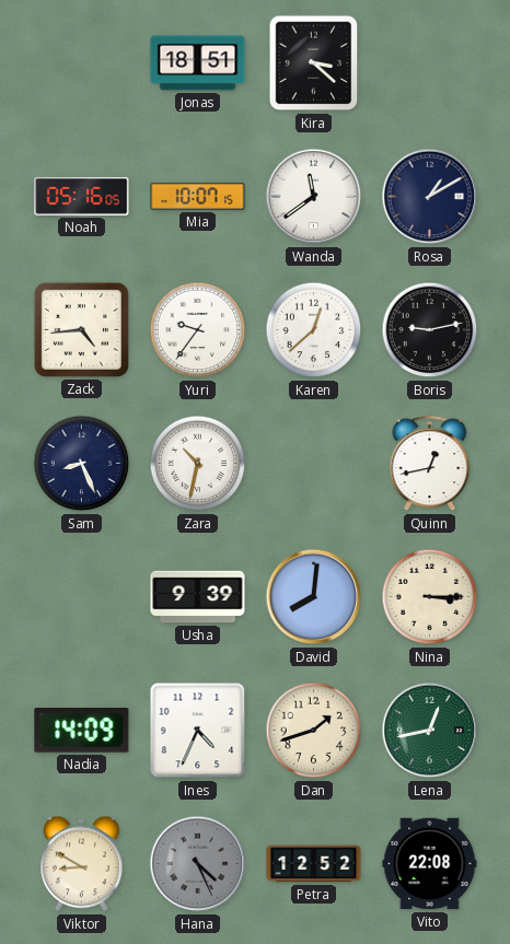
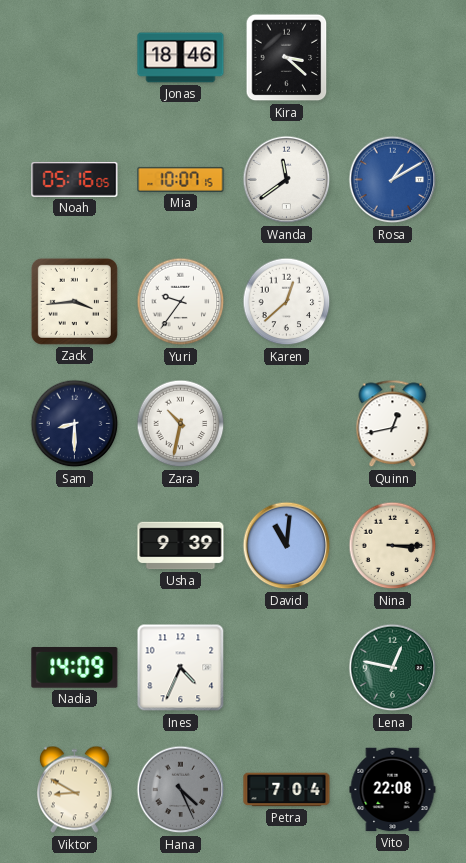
Jonas: 18:51 -> 18:46
Rosa dial: navy -> blue
Zack: 4:44 -> 3:44
Boris: 9:13 -> none
Sam: 8:26 -> 8:30
David: 8:01 -> 11:01
Dan: 1:42 -> none
Lena: 12:43 -> 12:47
Petra: 12:52 -> 7:04
